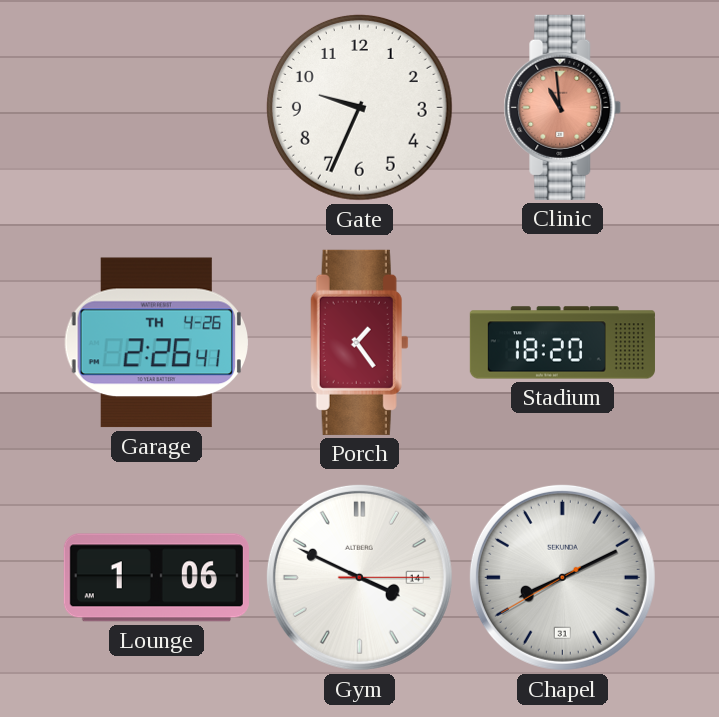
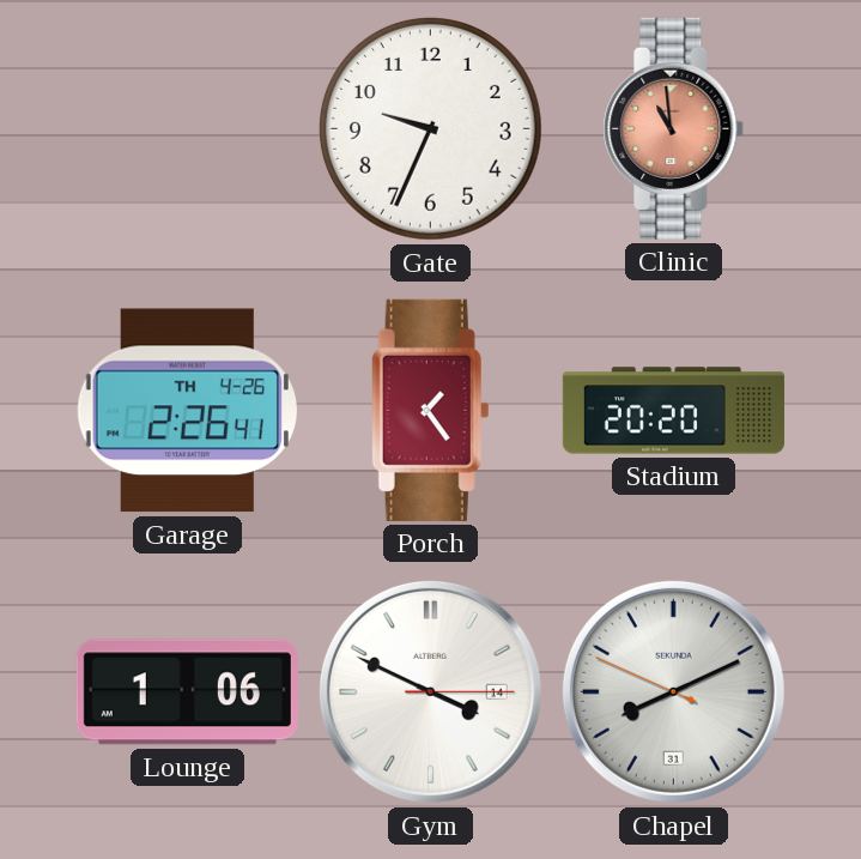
Stadium: 18:20 -> 20:20
Chapel: 8:10:40 -> 8:10:49
